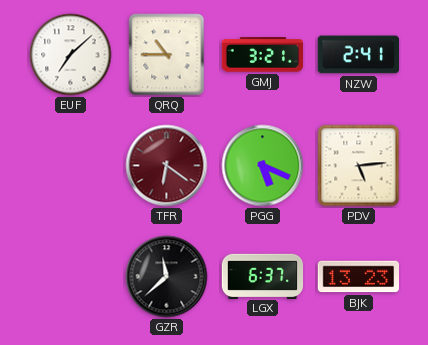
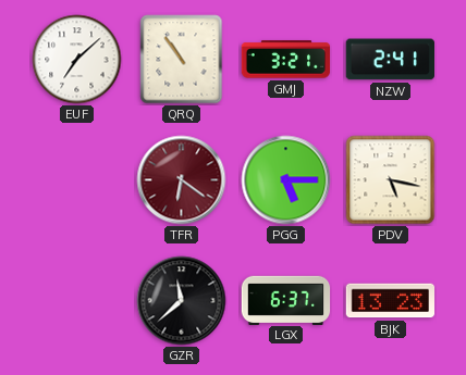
QRQ: 10:45 -> 10:54
PGG: 5:19 -> 5:15
PDV: 5:14 -> 5:17
